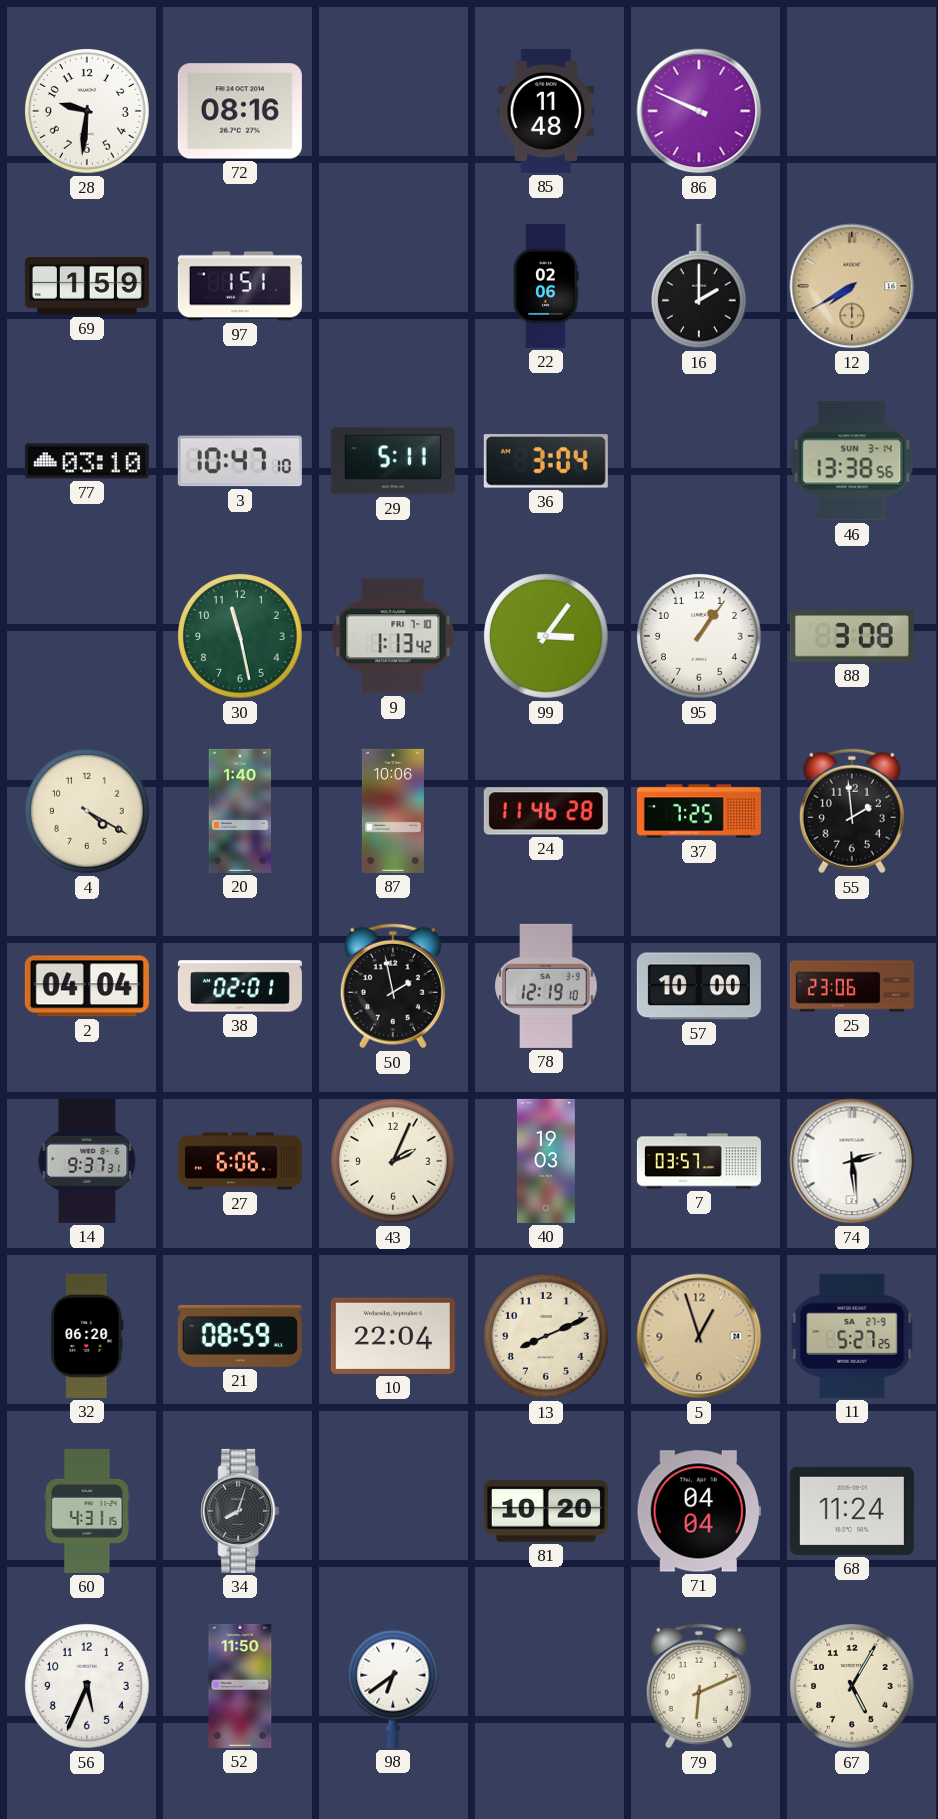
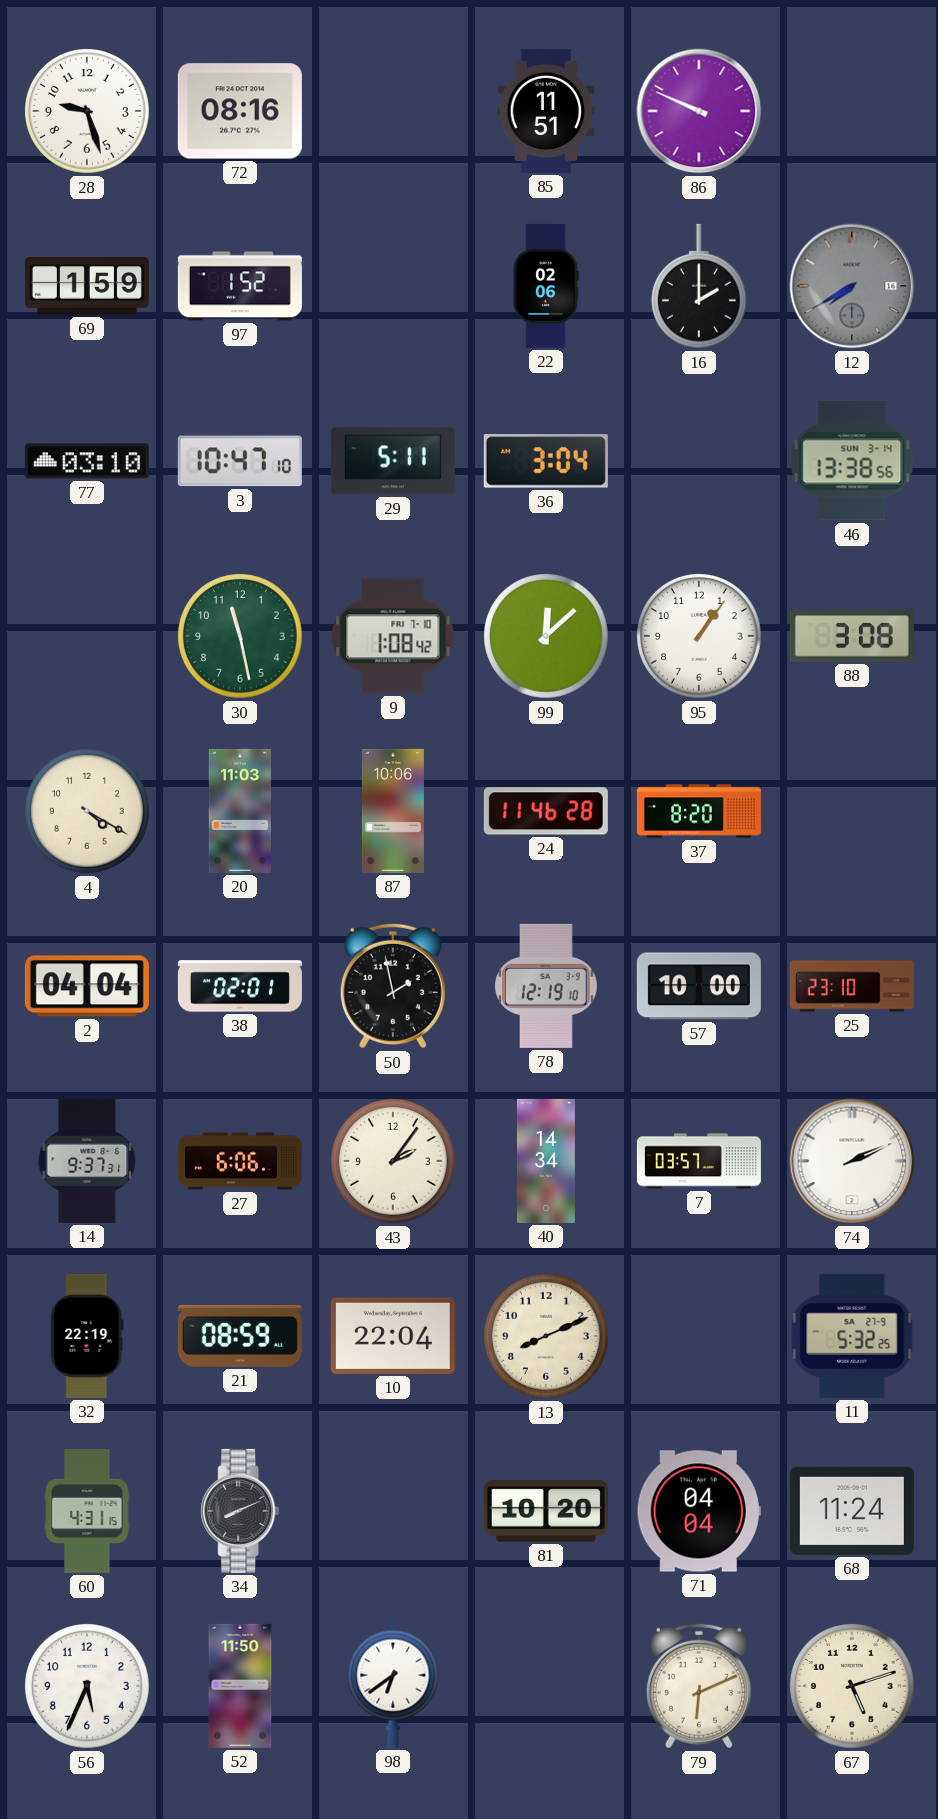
28: 9:31 -> 9:27
85: 11:48 -> 11:51
97: 1:51 -> 1:52
12 dial: champagne -> grey
9: 1:13 -> 1:08
99: 3:06 -> 12:08
20: 1:40 -> 11:03
37: 7:25 -> 8:20
55: 1:59 -> none
25: 23:06 -> 23:10
43: 2:04 -> 2:06
40: 19:03 -> 14:34
74: 2:29 -> 2:11
32: 06:20 -> 22:19
5: 12:57 -> none
11: 5:27 -> 5:32
34: 8:03 -> 8:11
67: 5:05 -> 5:12
